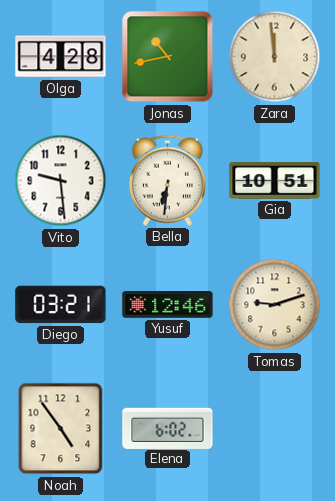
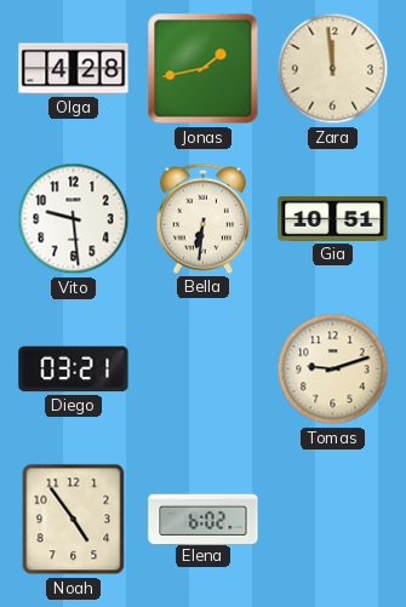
Jonas: 10:43 -> 1:43
Yusuf: 12:46 -> none
